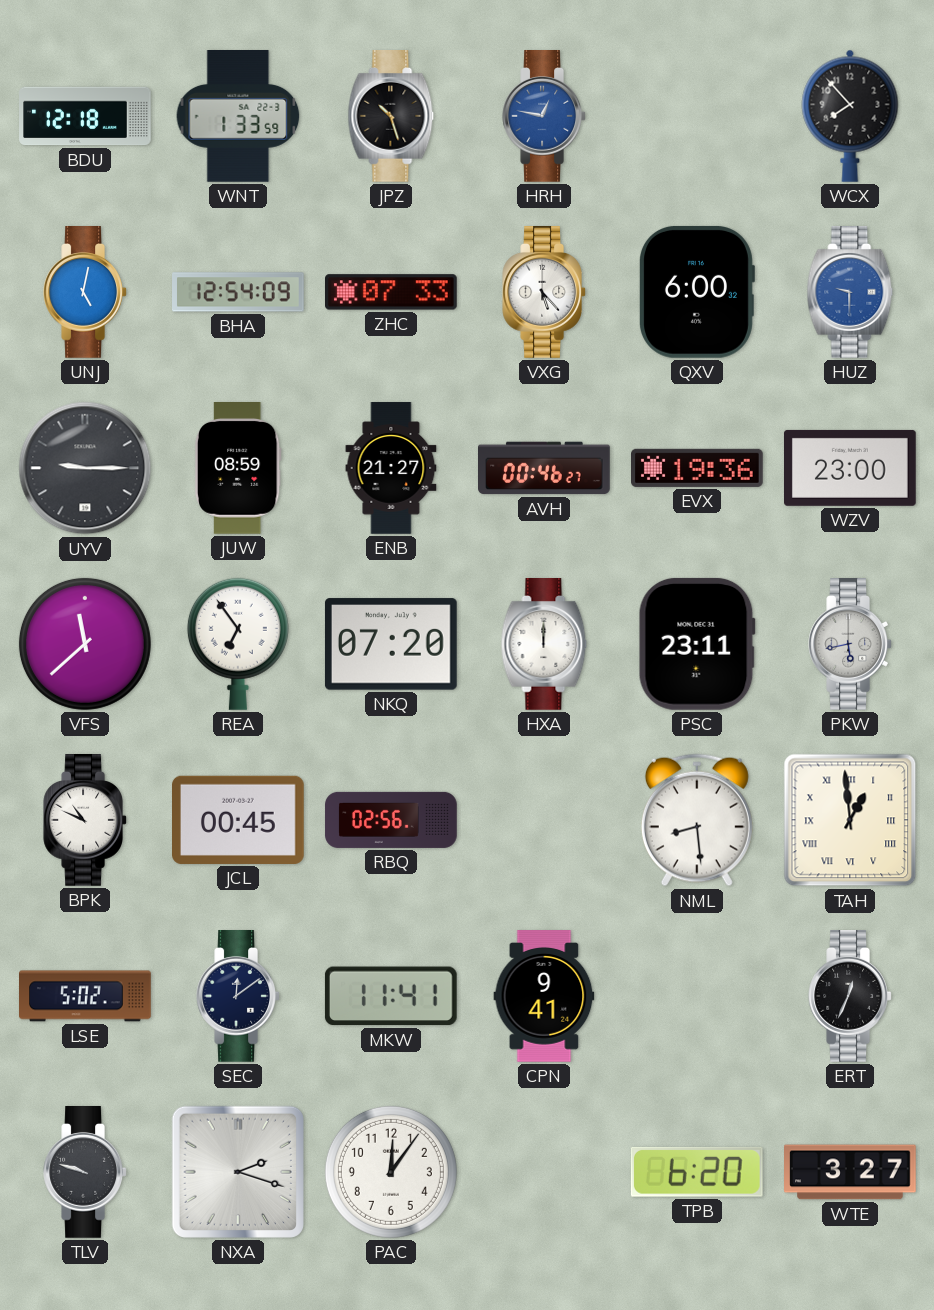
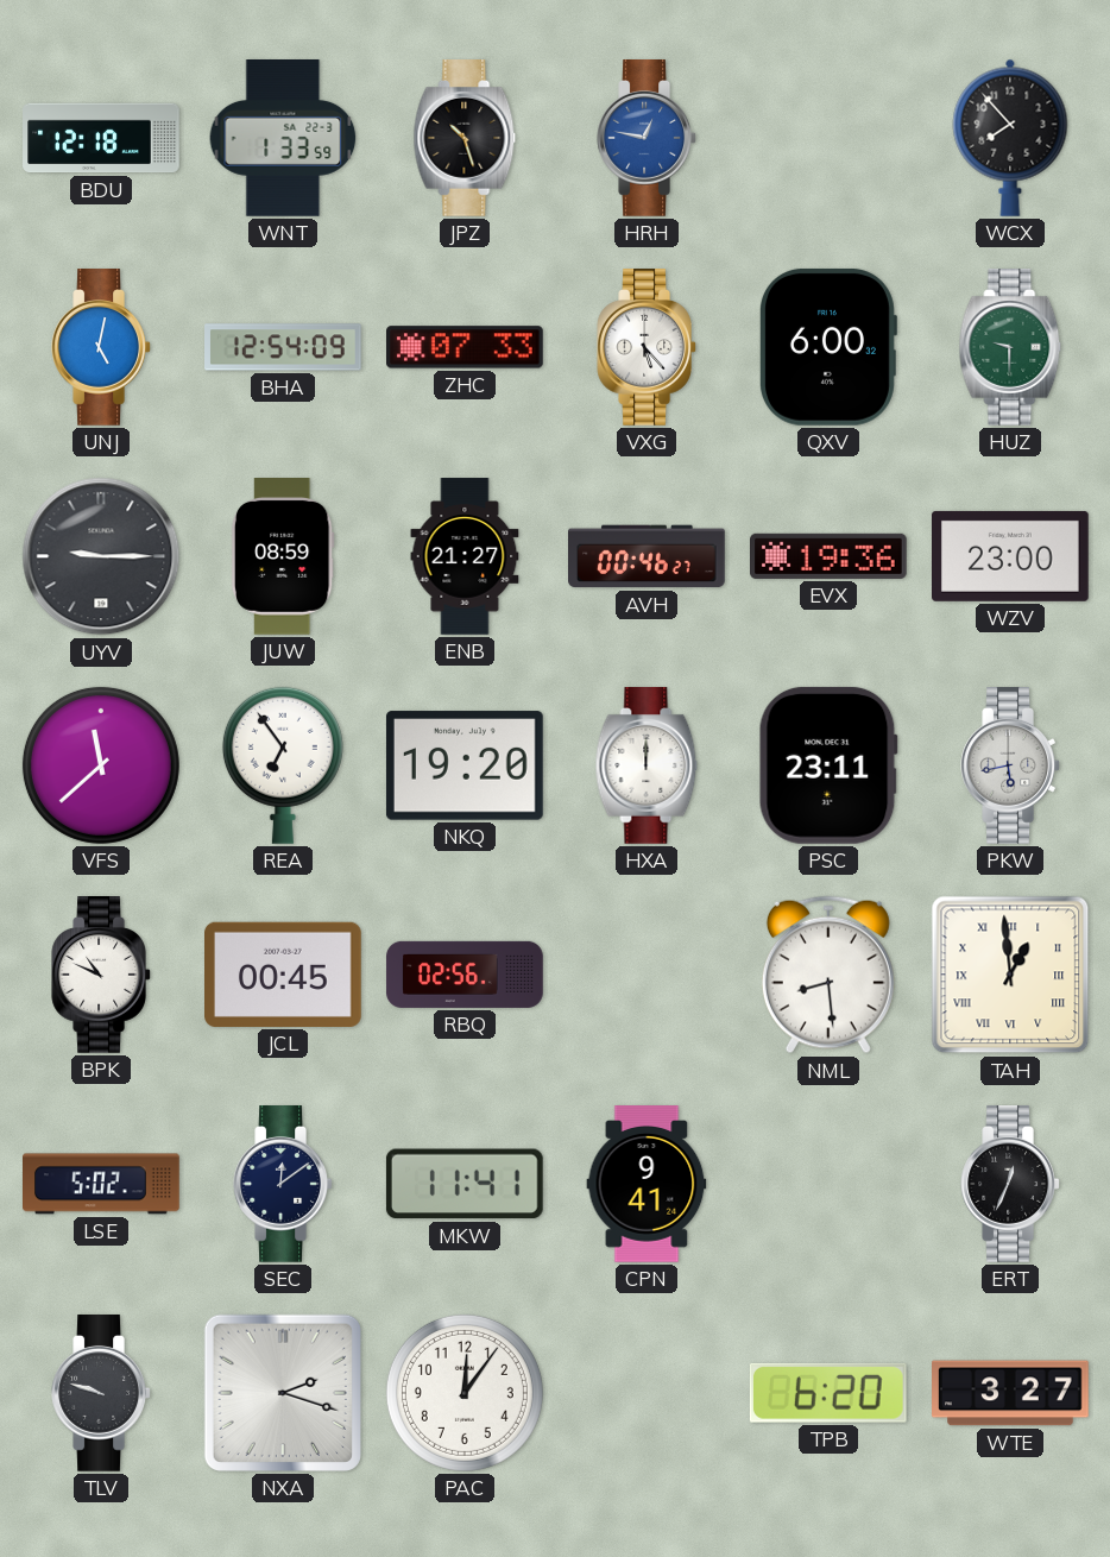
HUZ dial: blue -> green
NKQ: 07:20 -> 19:20
